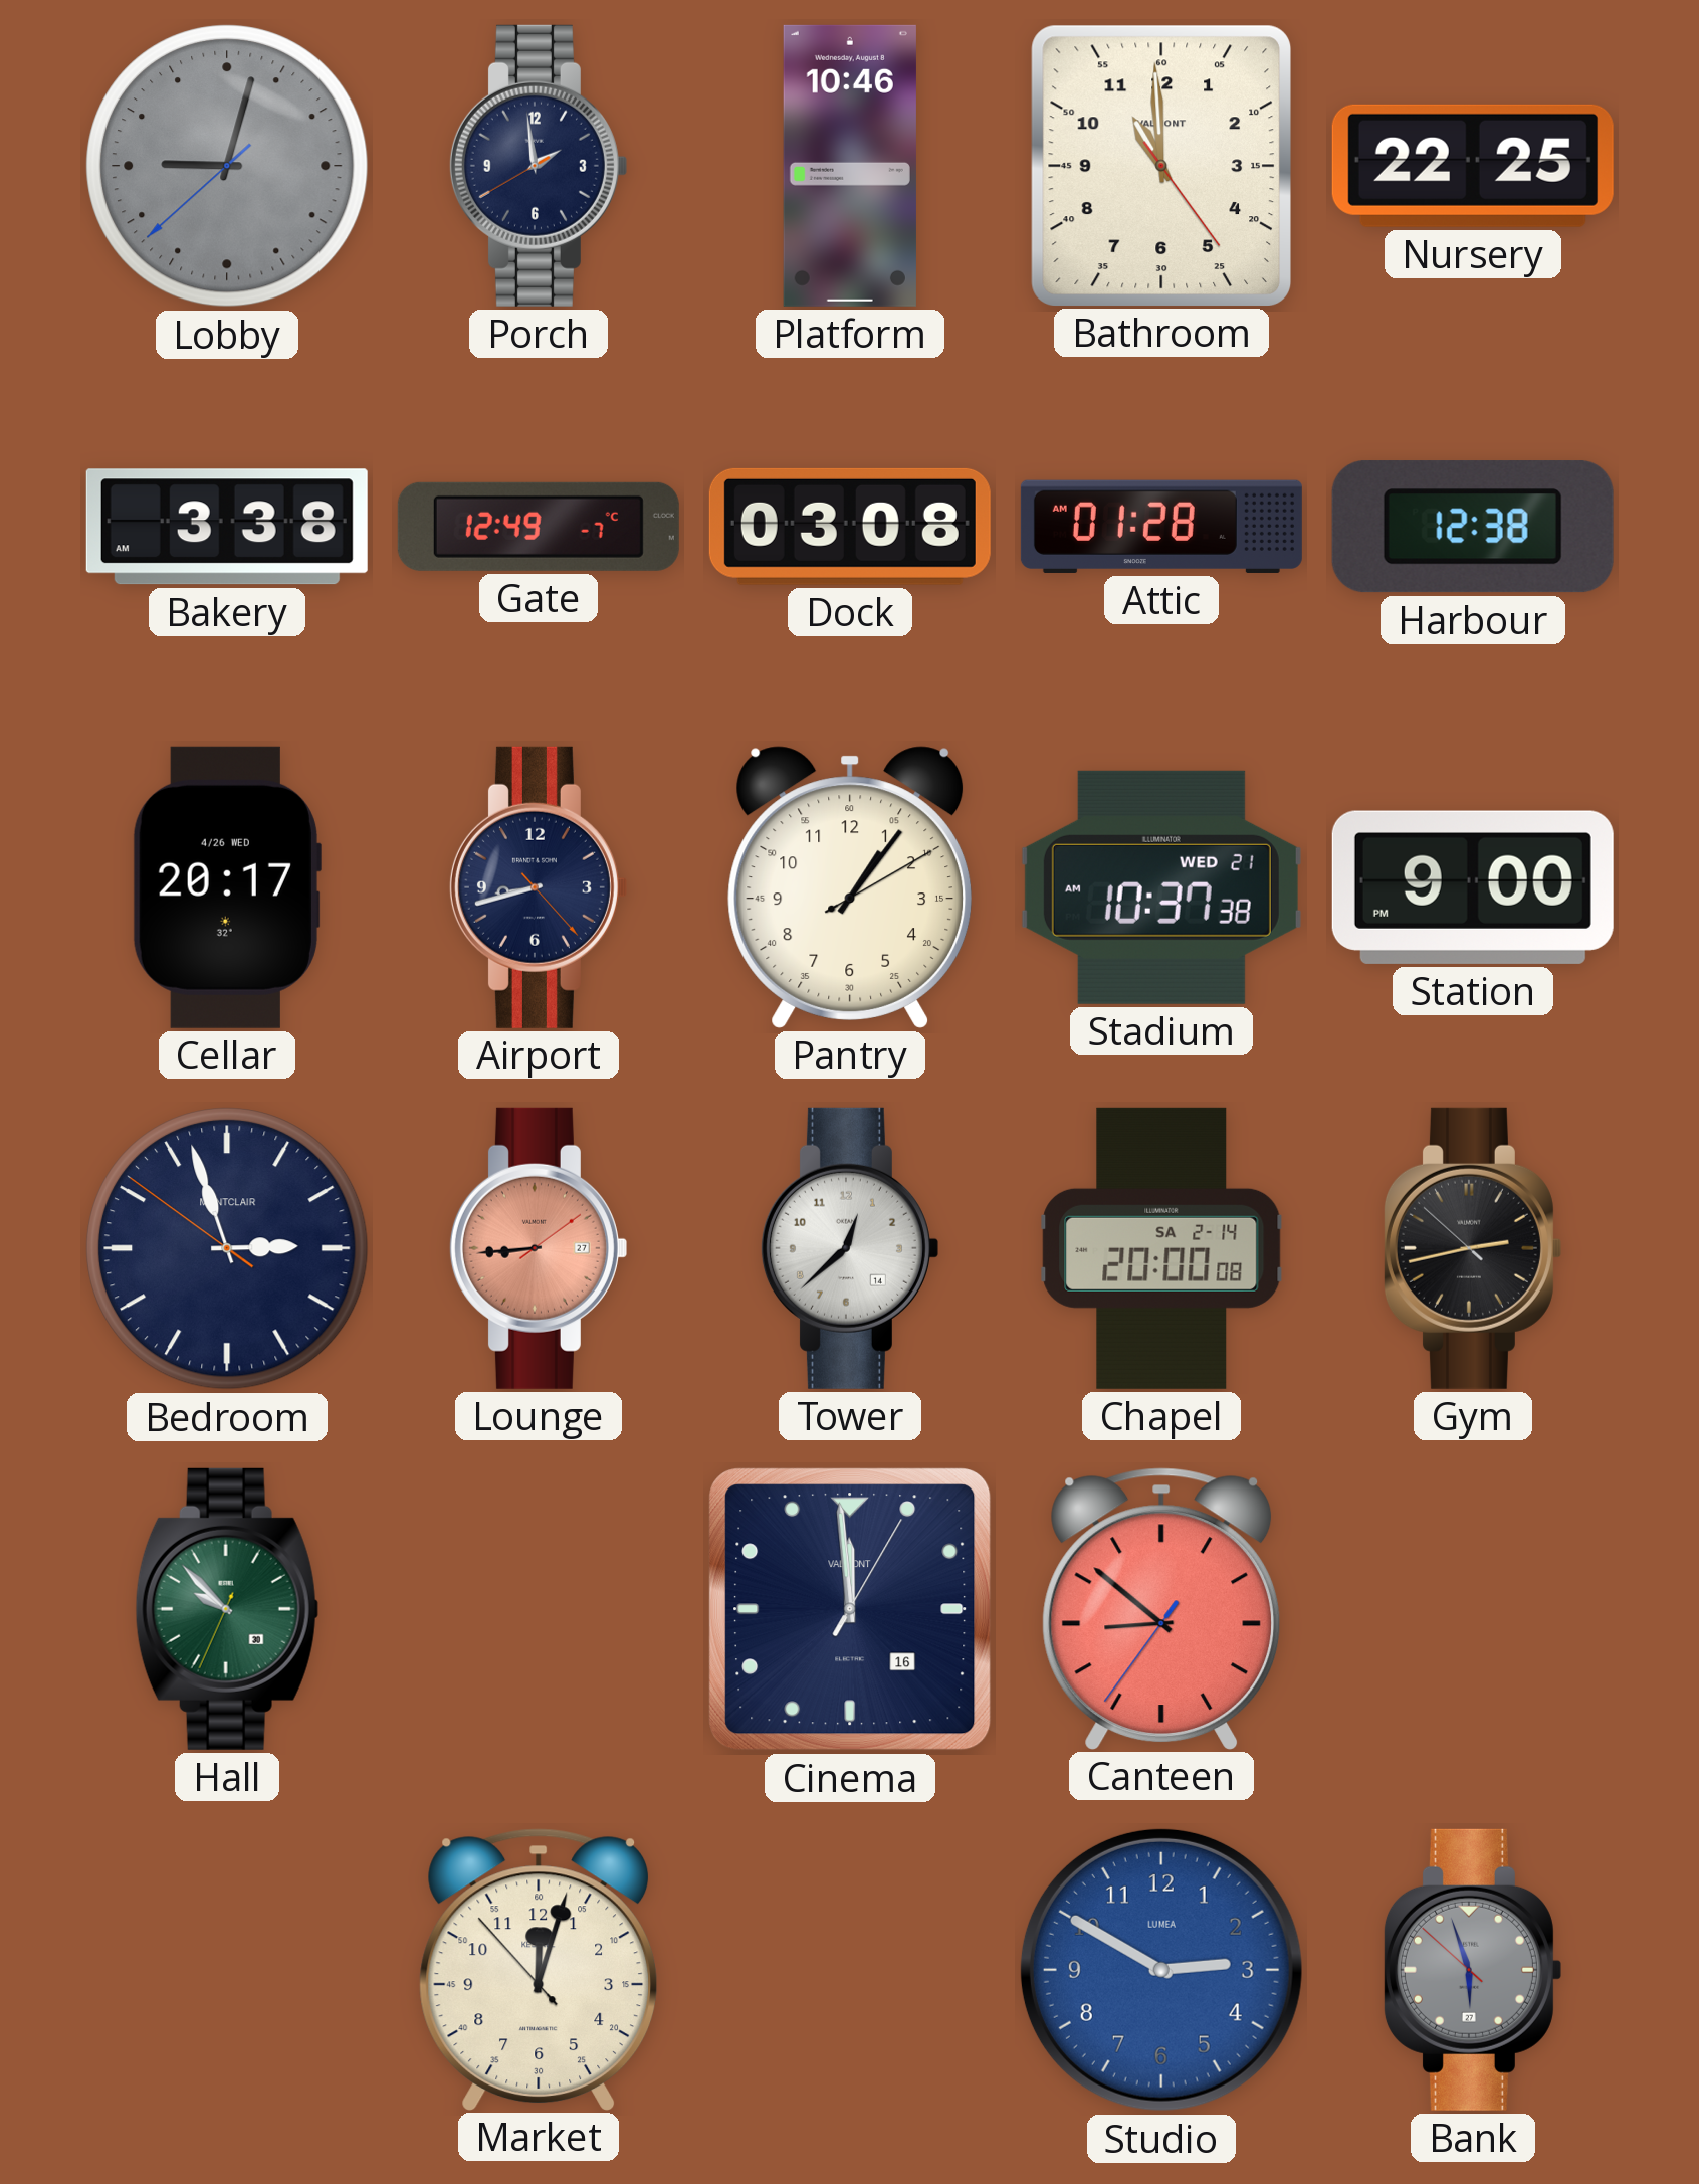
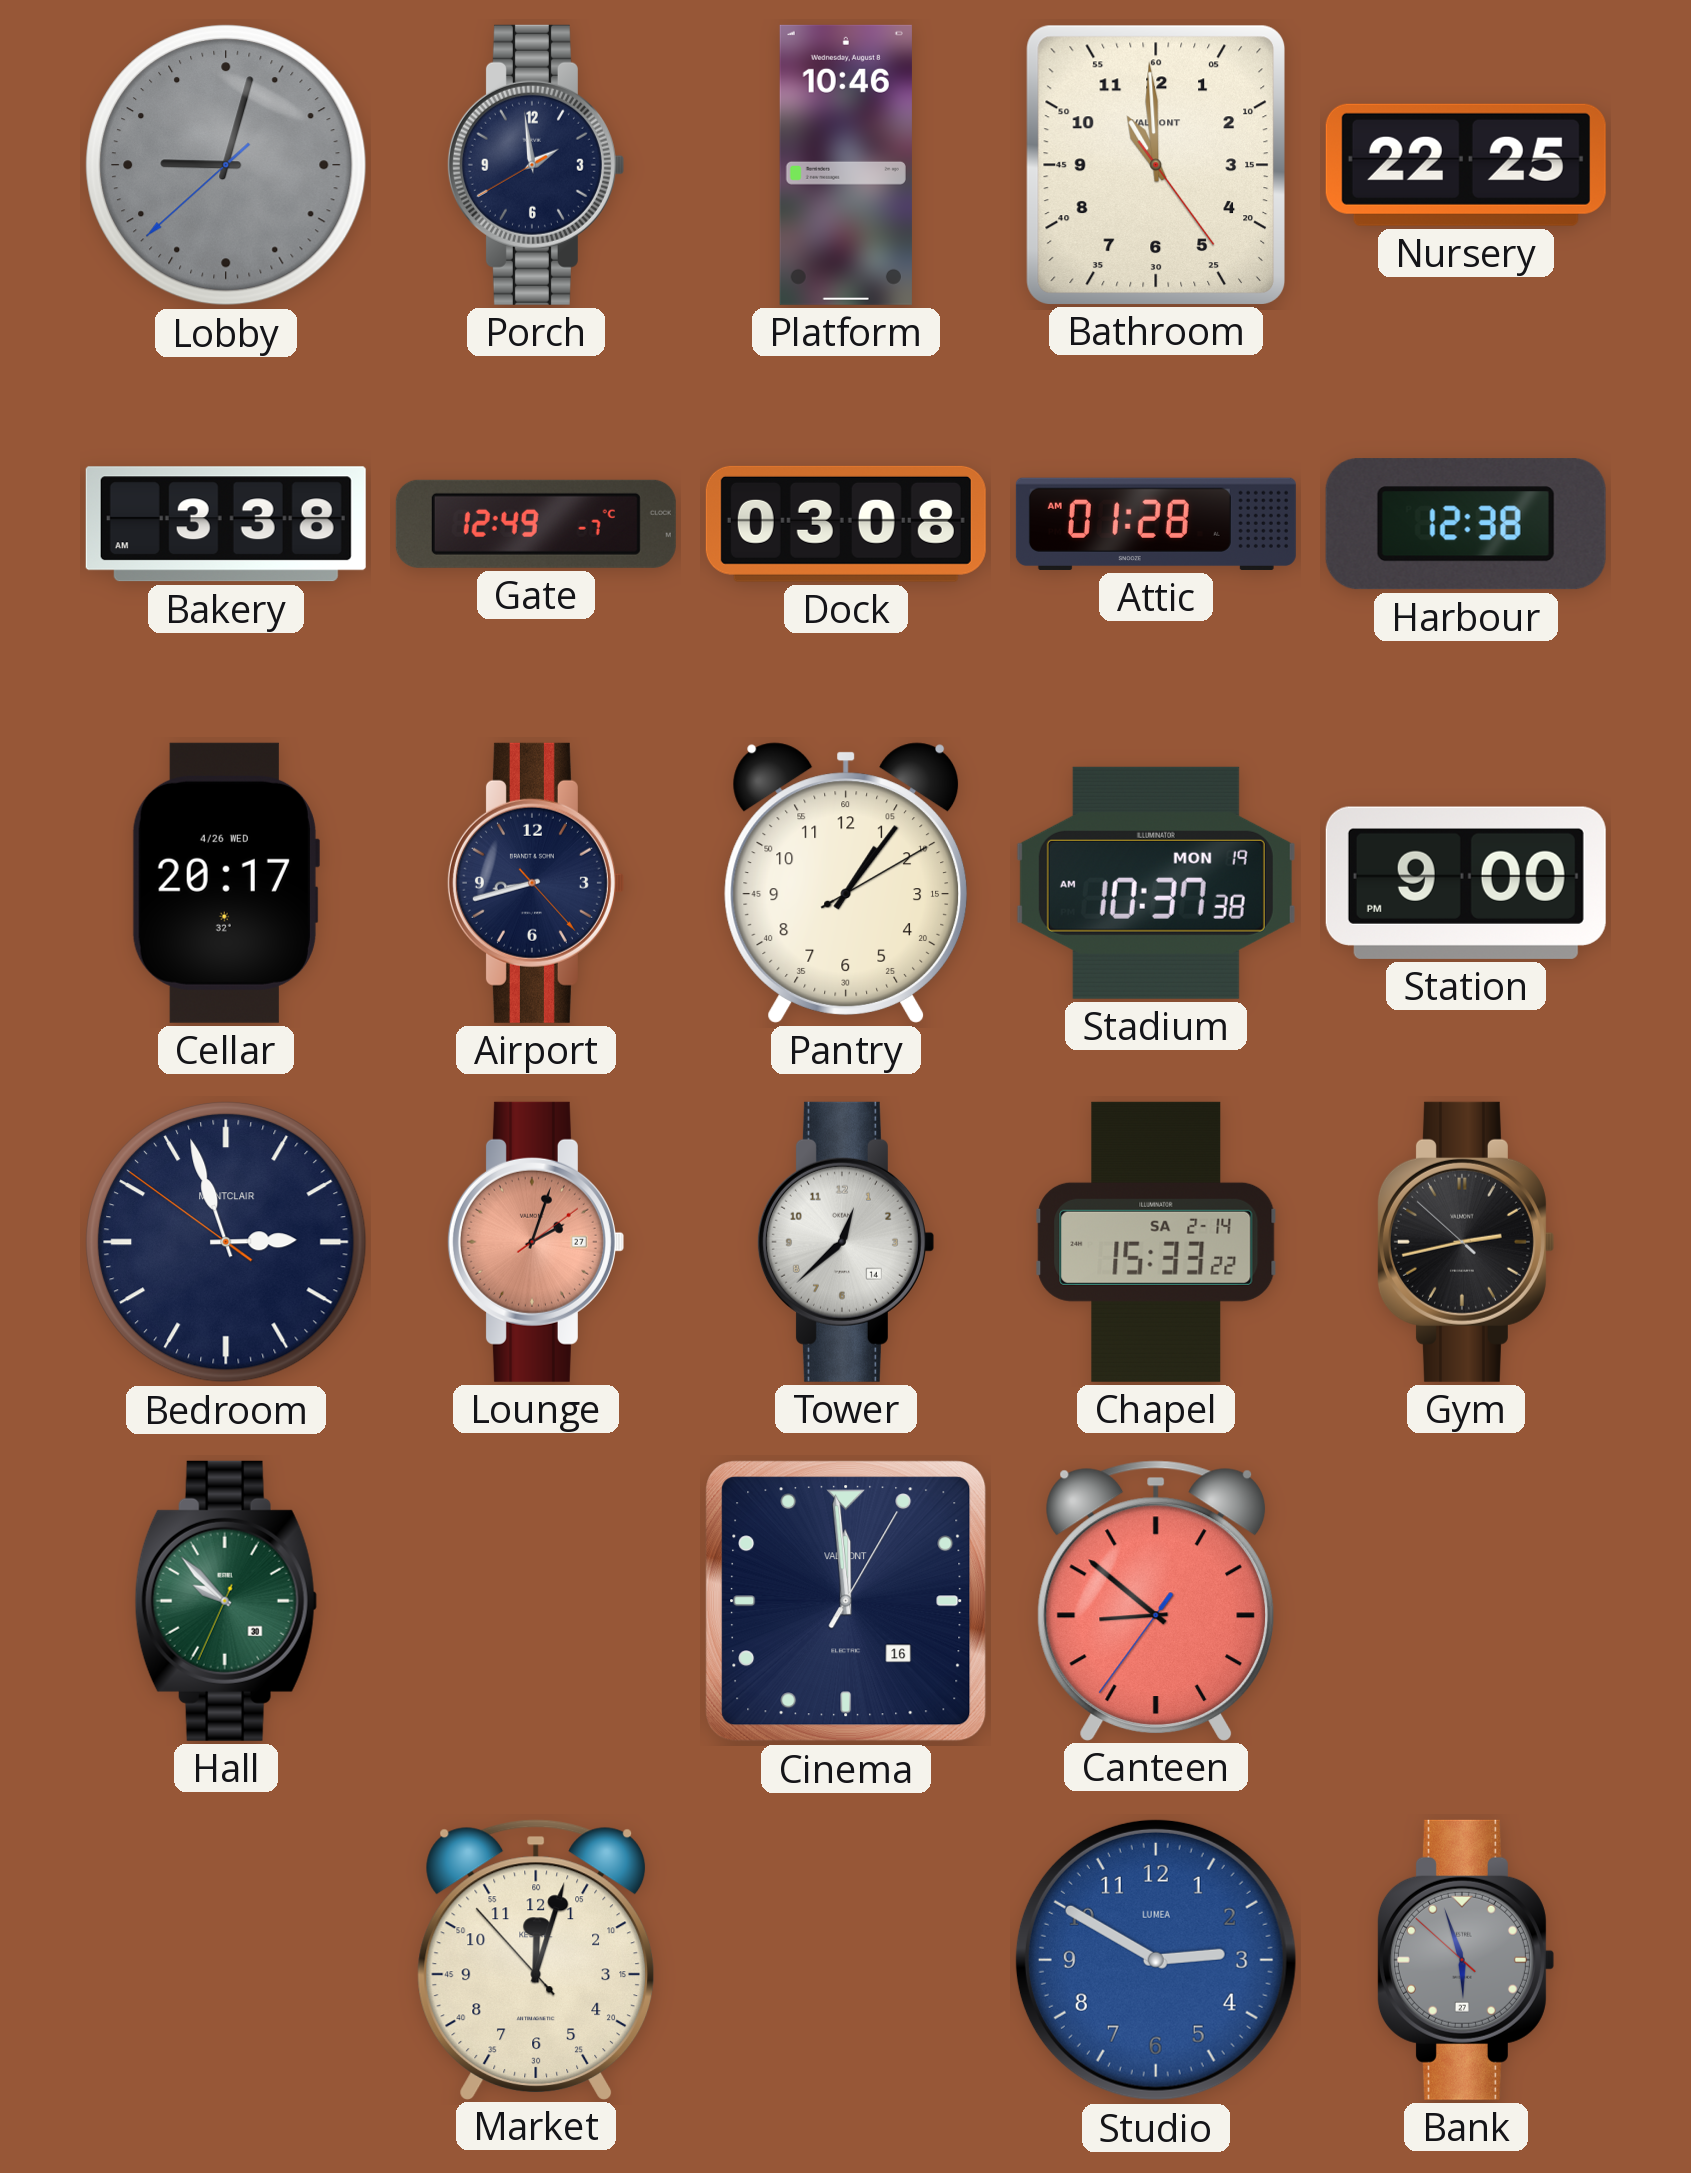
Stadium date: WED 21 -> MON 19
Lounge: 8:44 -> 2:03
Chapel: 20:00 -> 15:33
